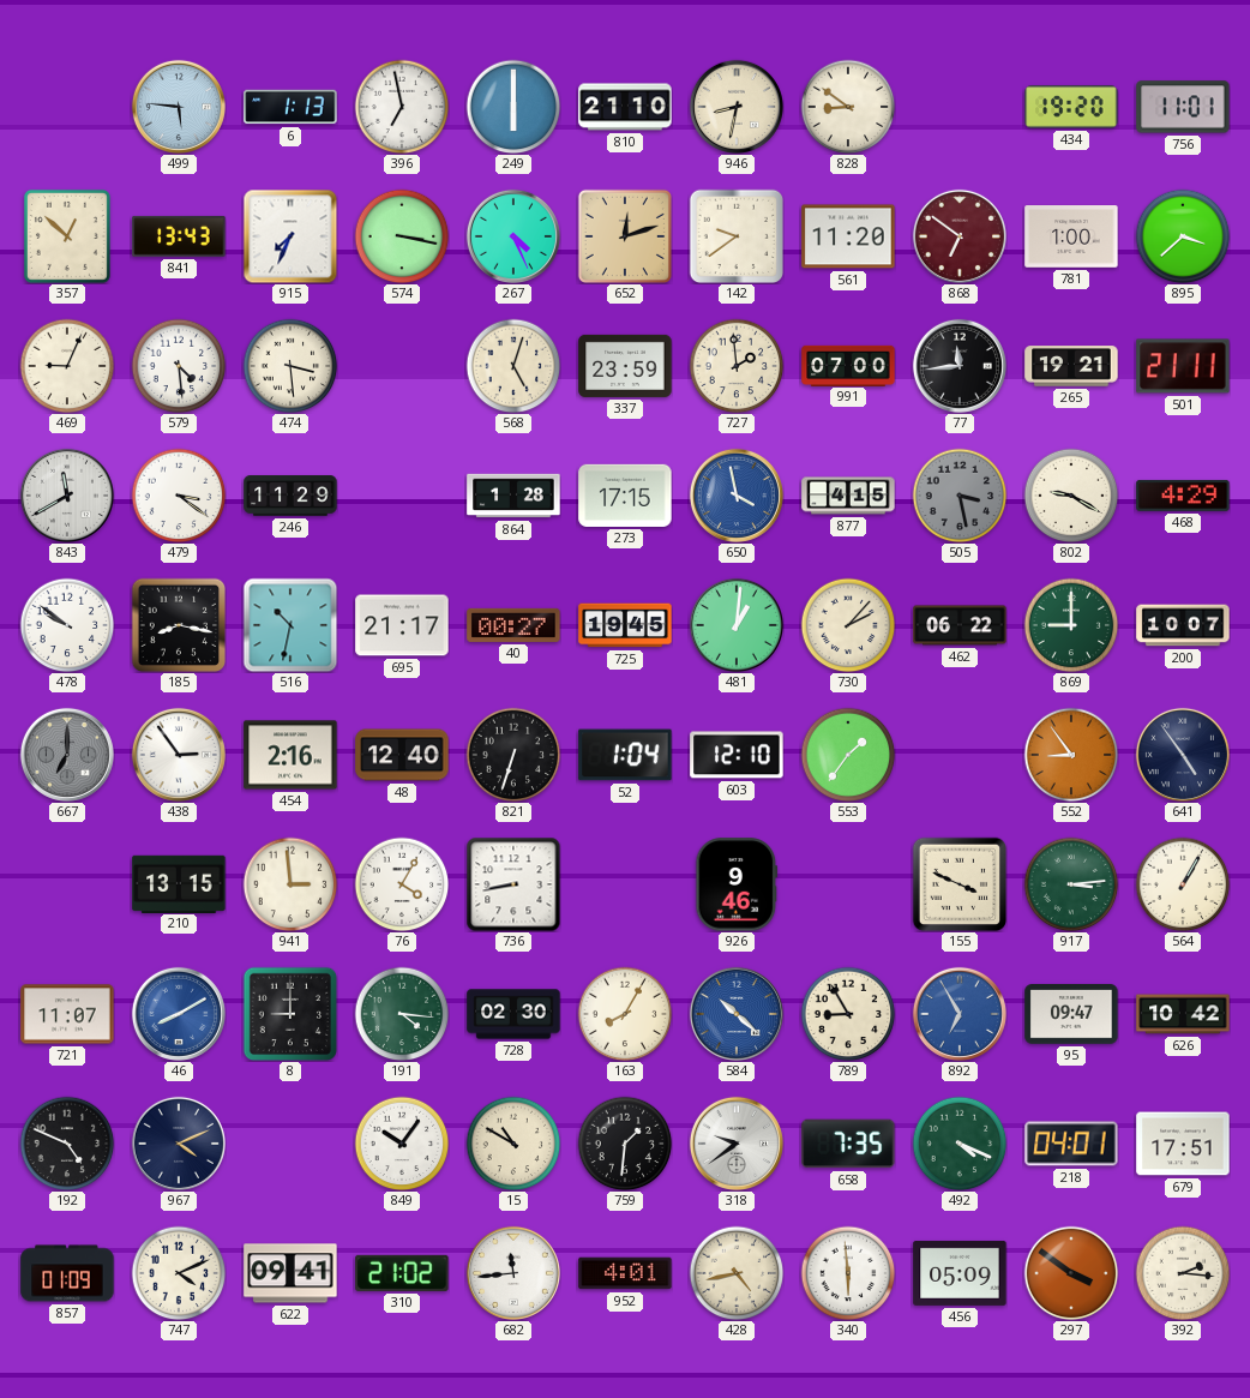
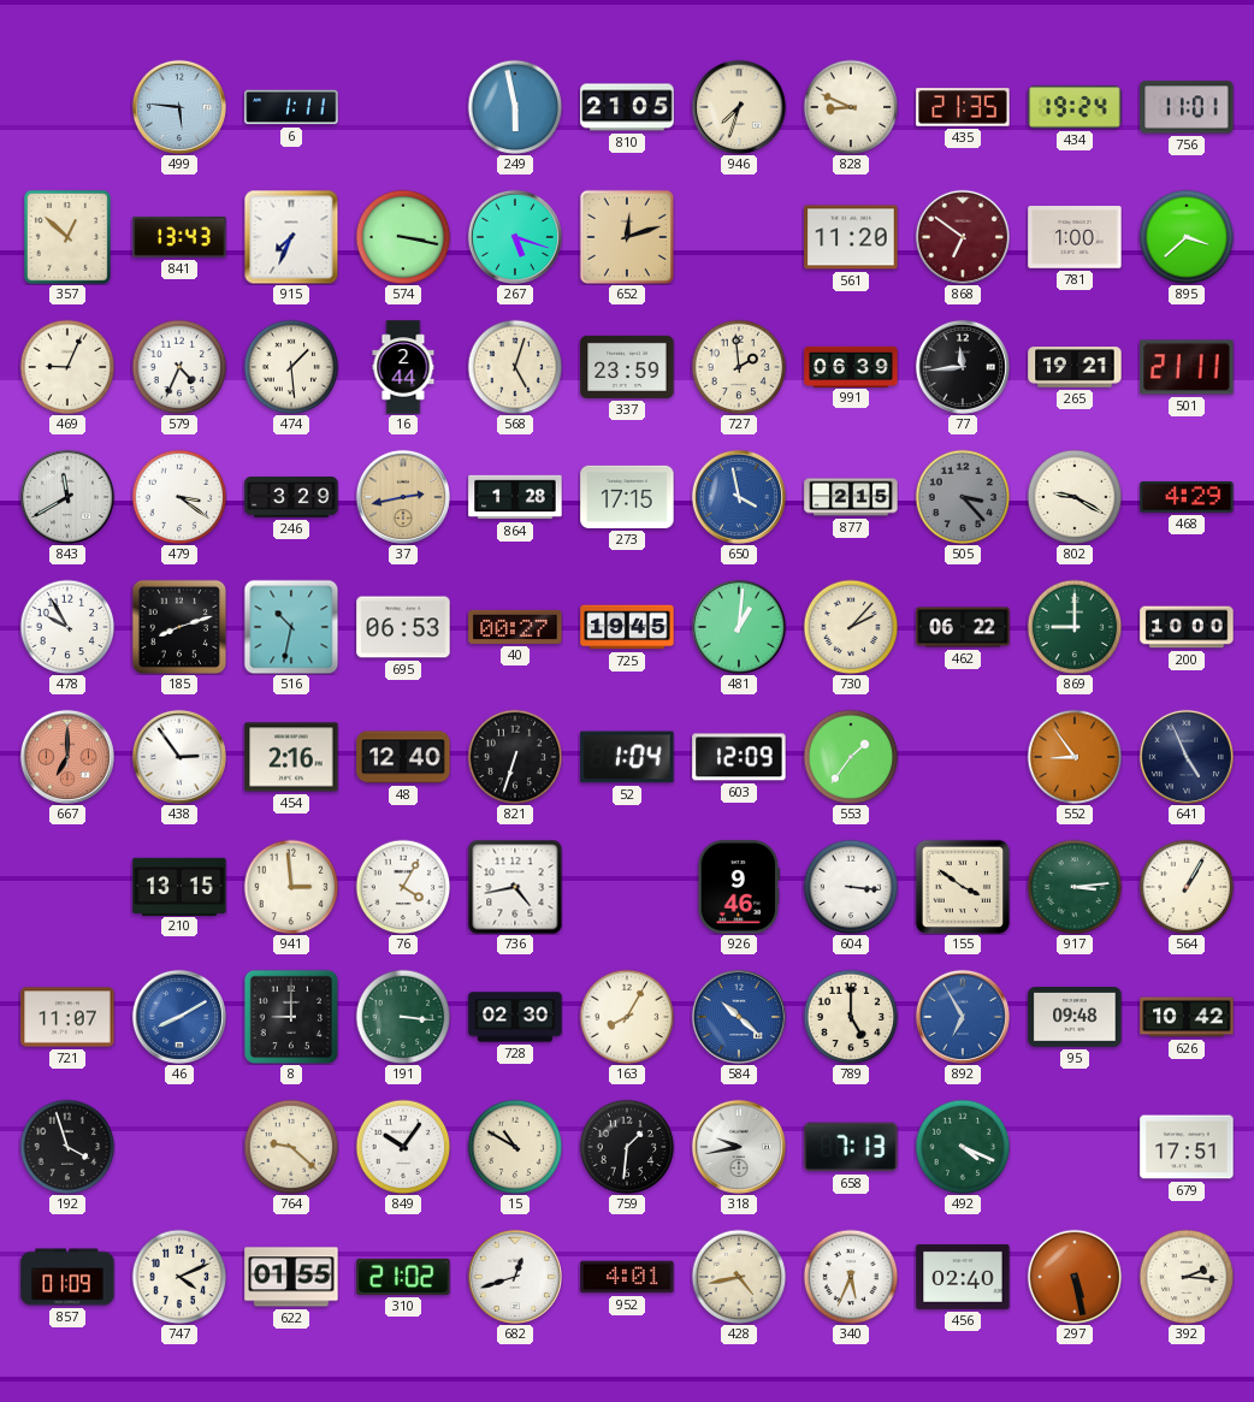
6: 1:13 -> 1:11
396: 6:58 -> none
249: 6:00 -> 5:58
810: 21:10 -> 21:05
946: 8:32 -> 7:33
828: 8:51 -> 8:49
435: none -> 21:35
434: 19:20 -> 19:24
267: 4:26 -> 5:18
142: 9:39 -> none
579: 4:29 -> 4:34
474: 3:29 -> 1:29
16: none -> 2:44
991: 07:00 -> 06:39
246: 11:29 -> 3:29
37: none -> 2:43
877: 4:15 -> 2:15
505: 3:28 -> 3:23
478: 9:51 -> 9:55
185: 8:17 -> 8:12
695: 21:17 -> 06:53
200: 10:07 -> 10:00
667 dial: grey -> salmon
603: 12:10 -> 12:09
641: 4:54 -> 4:56
736: 8:43 -> 4:43
604: none -> 3:16
155: 3:49 -> 3:51
191: 4:16 -> 3:16
789: 8:55 -> 5:00
95: 09:47 -> 09:48
192: 4:49 -> 3:57
967: 4:11 -> none
764: none -> 9:22
318: 9:39 -> 9:43
658: 7:35 -> 7:13
218: 04:01 -> none
622: 09:41 -> 01:55
682: 11:44 -> 12:42
340: 5:59 -> 5:34
456: 05:09 -> 02:40
297: 3:51 -> 5:28
